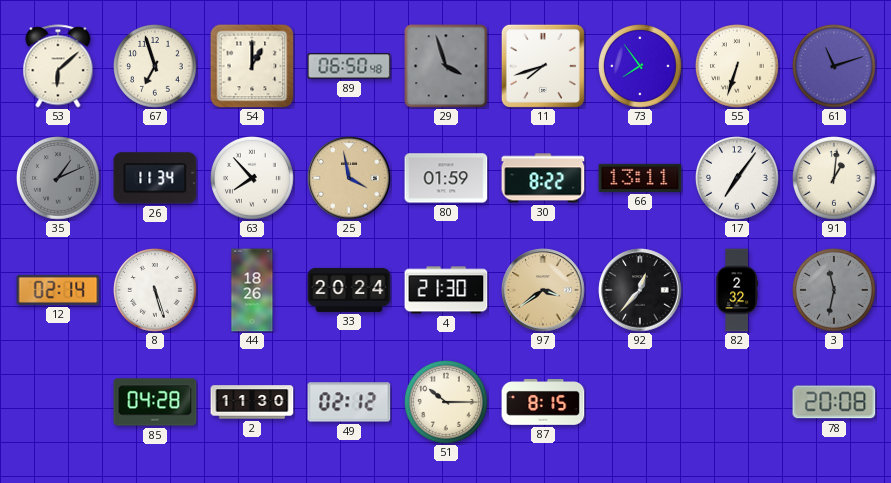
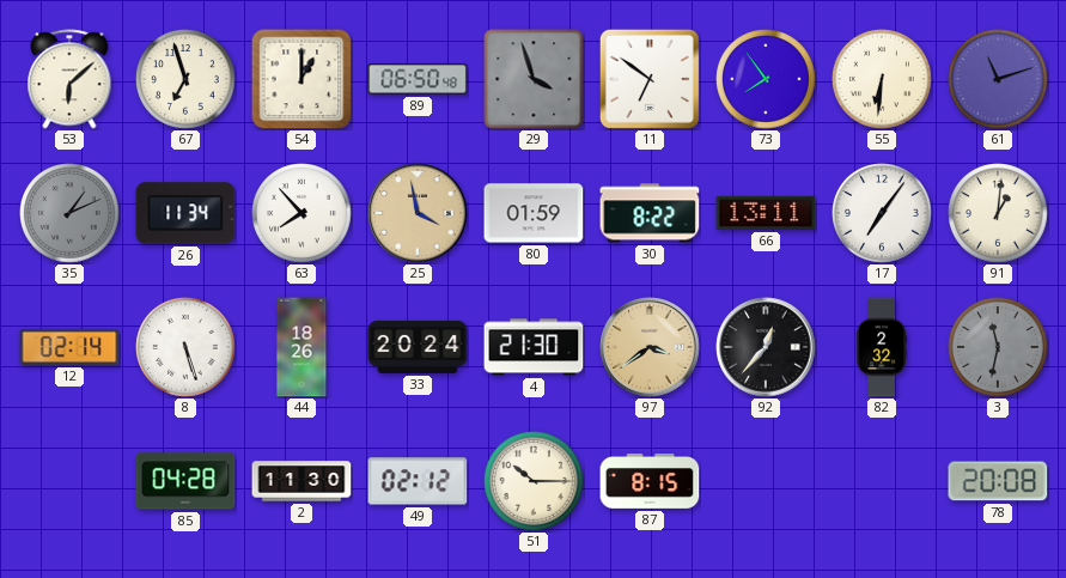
11: 7:42 -> 6:51
55: 6:33 -> 6:31
